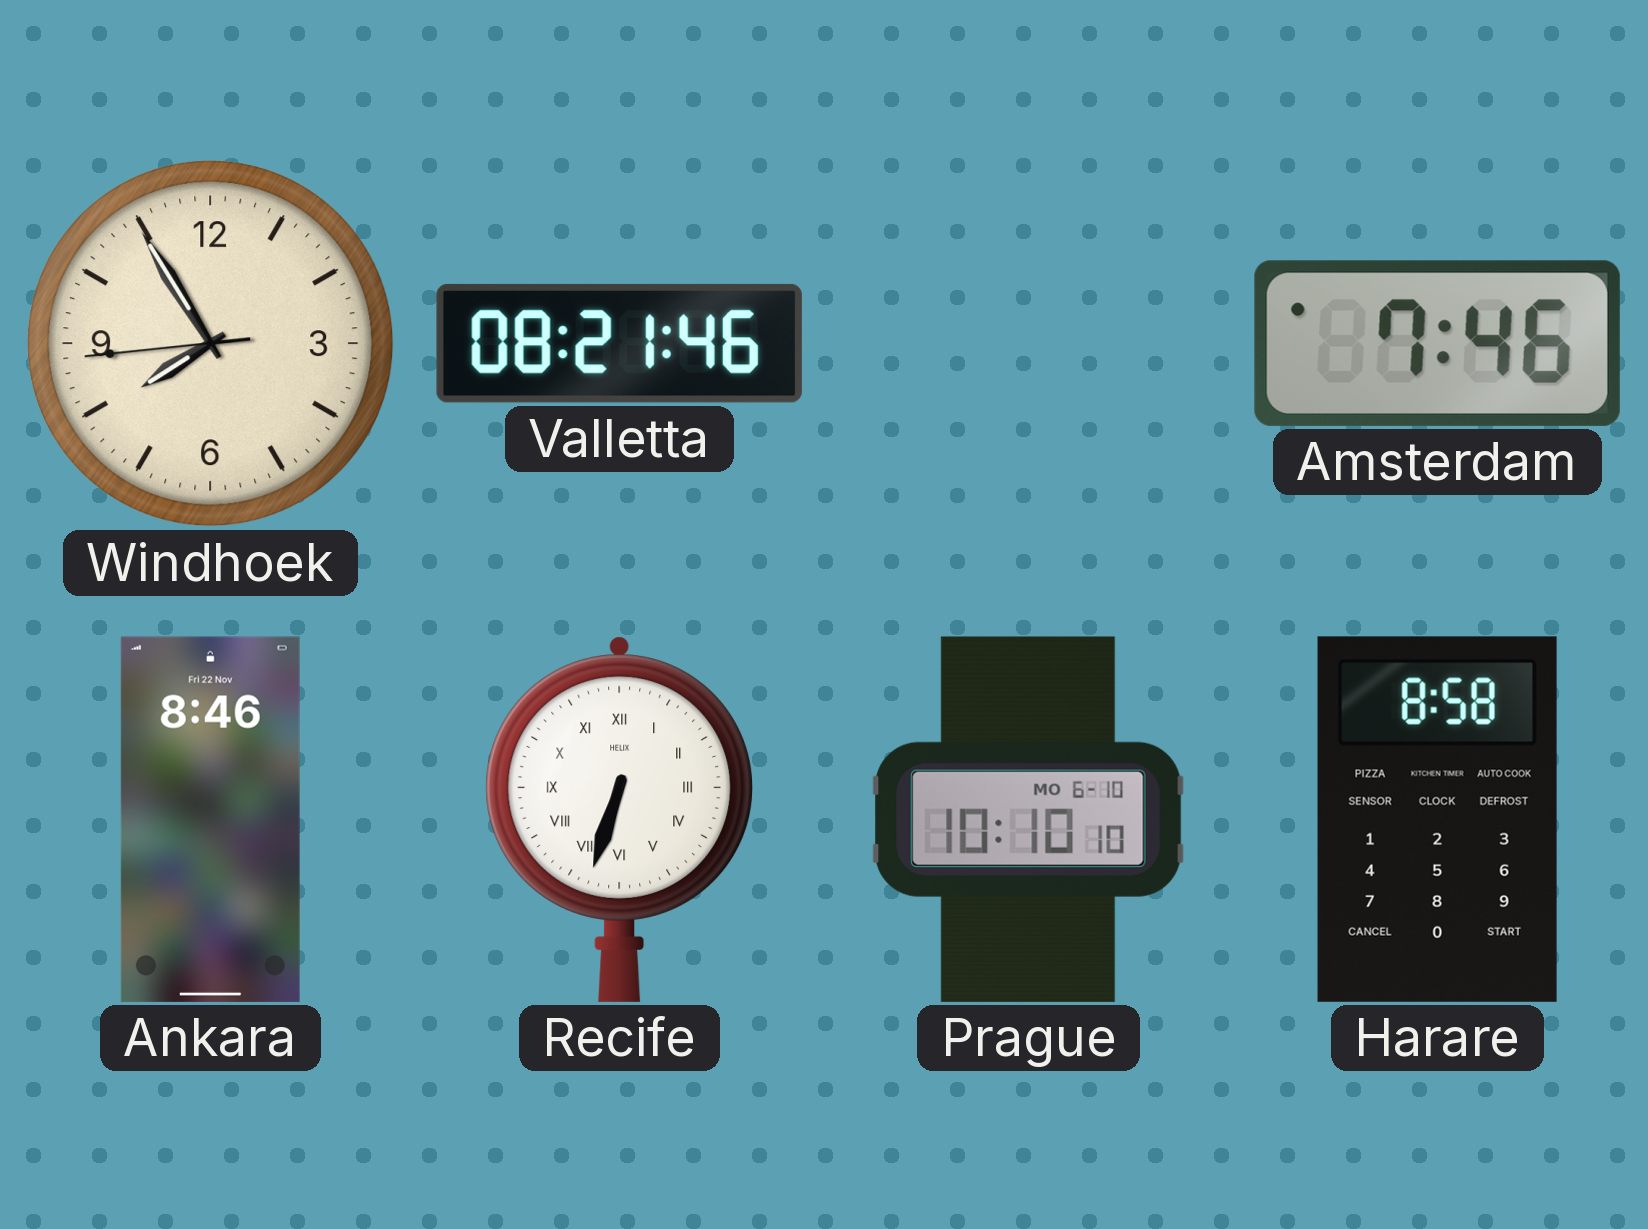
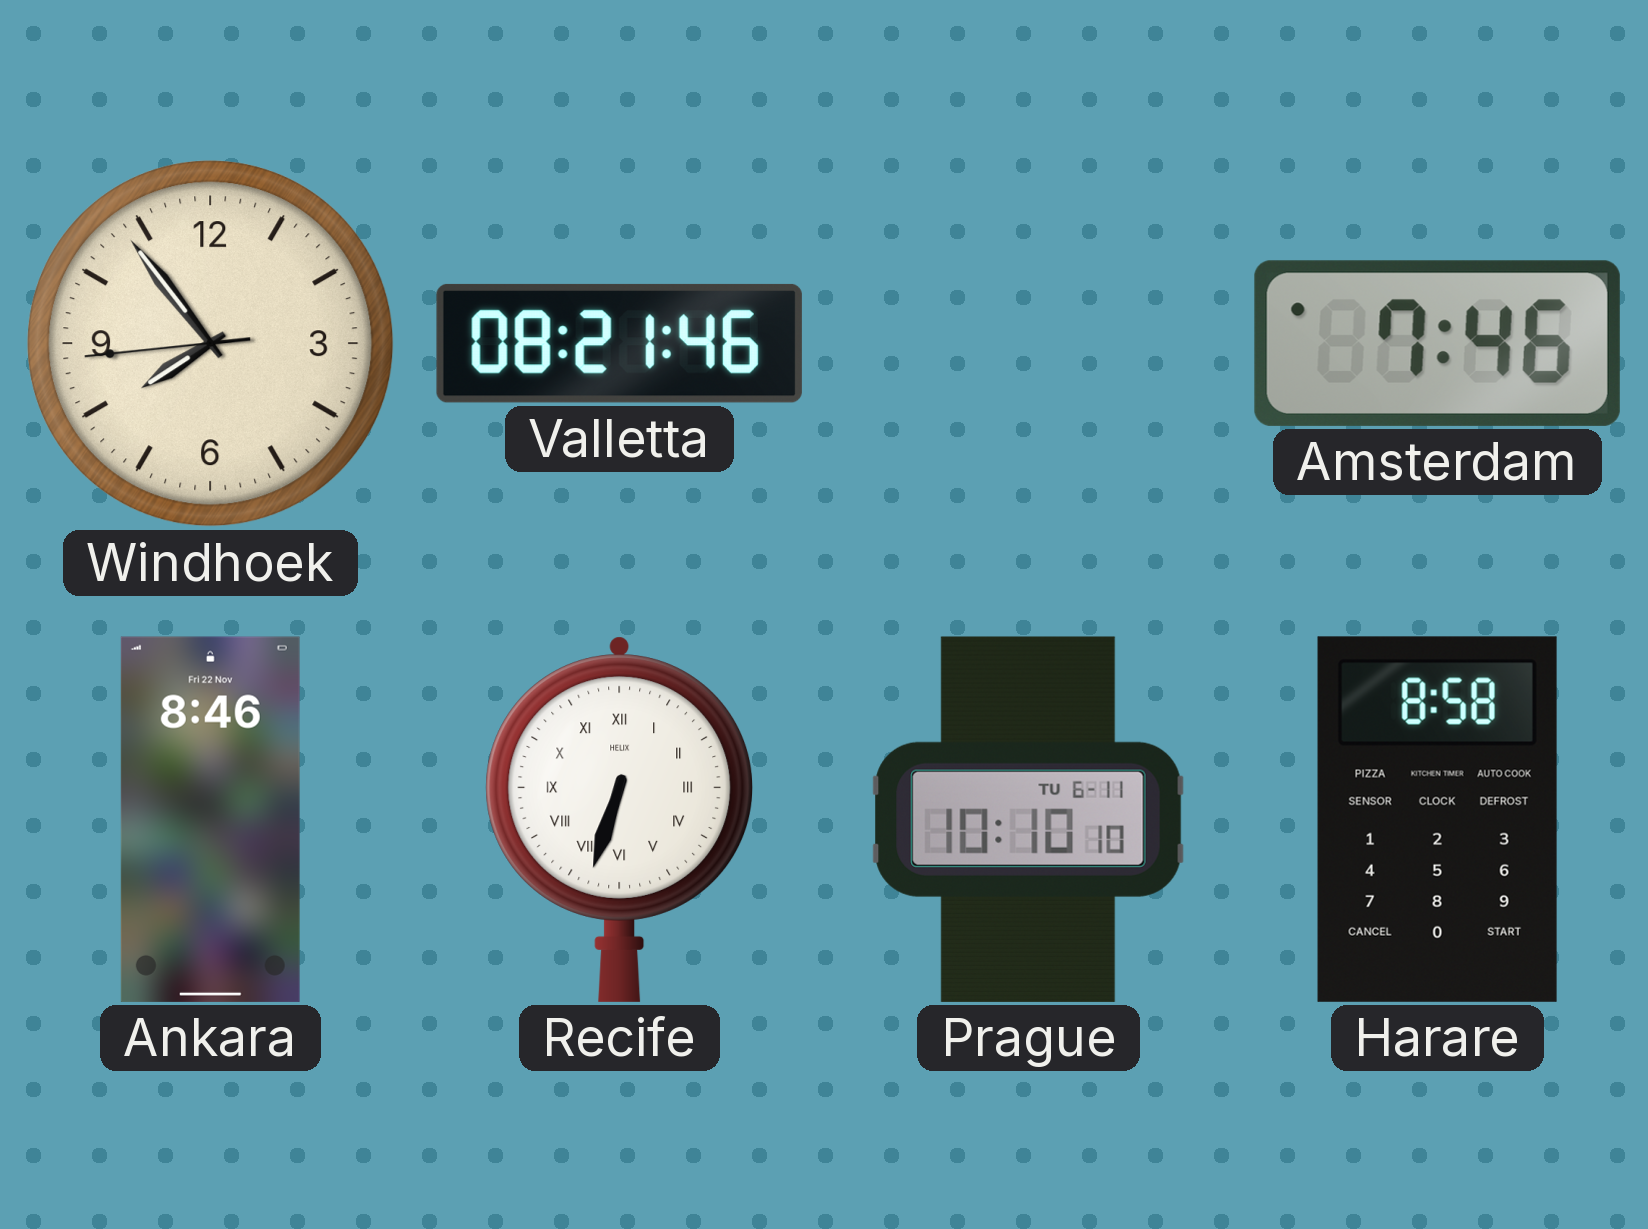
Windhoek: 7:54 -> 7:53
Prague date: MO 6-10 -> TU 6-11
